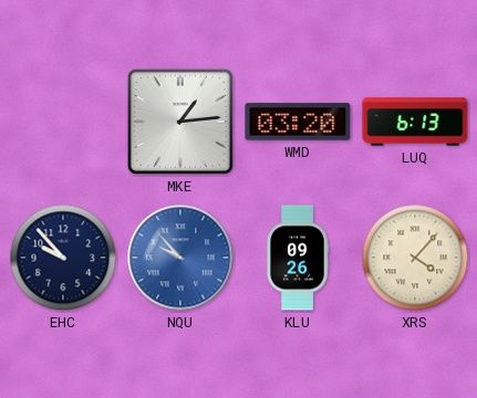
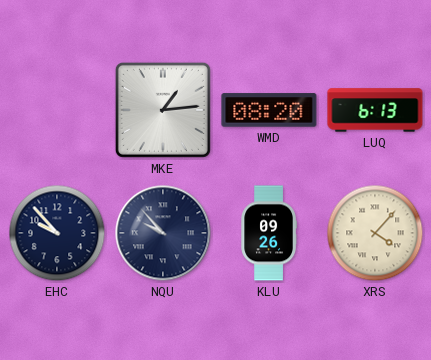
WMD: 03:20 -> 08:20
NQU dial: blue -> navy
